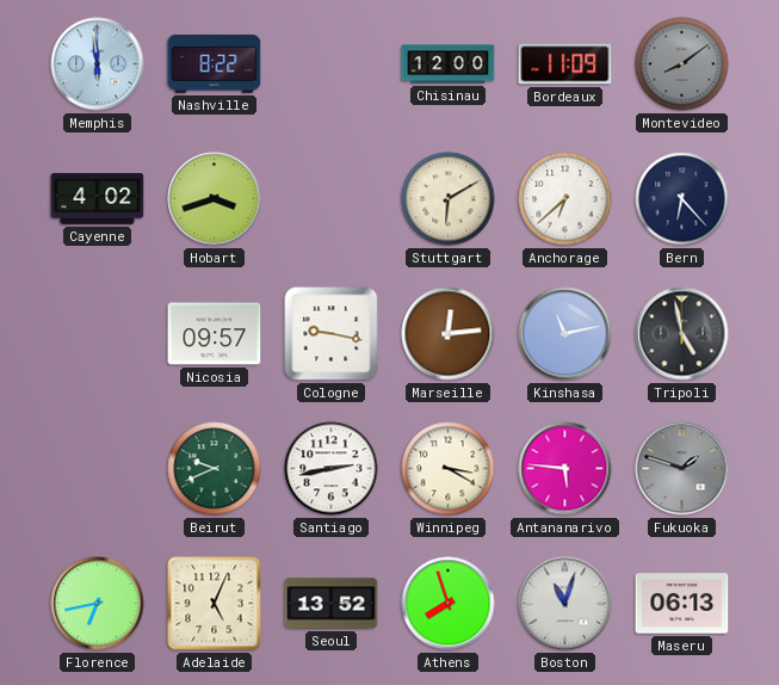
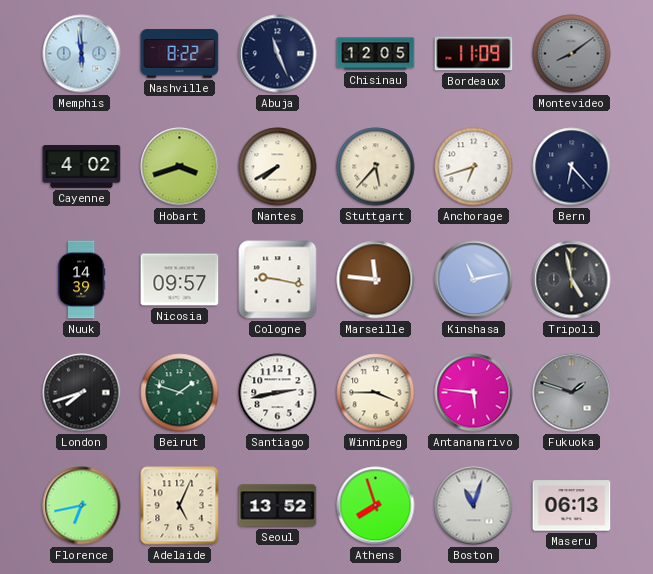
Abuja: none -> 11:26
Chisinau: 12:00 -> 12:05
Nantes: none -> 7:40
Stuttgart: 6:10 -> 5:37
Anchorage: 6:38 -> 6:42
Nuuk: none -> 14:39
Marseille: 12:14 -> 11:46
London: none -> 7:42
Beirut: 9:41 -> 1:48
Winnipeg: 3:20 -> 3:45
